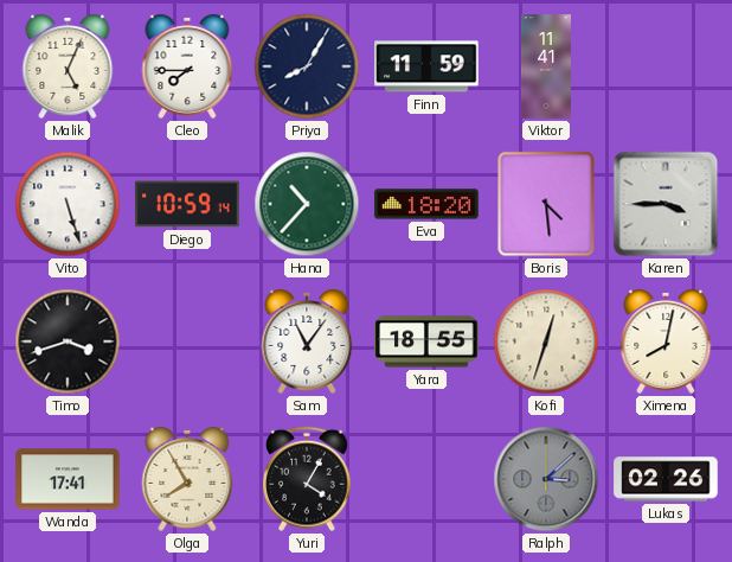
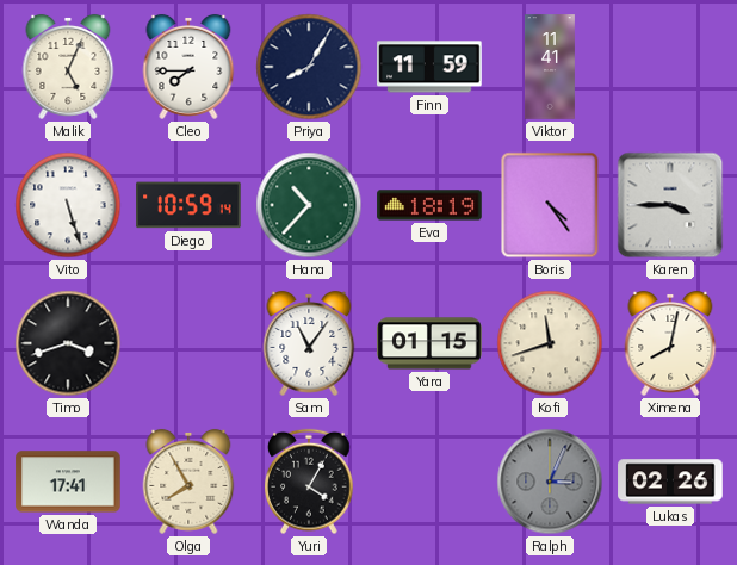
Eva: 18:20 -> 18:19
Boris: 4:29 -> 4:24
Yara: 18:55 -> 01:15
Kofi: 12:33 -> 11:42
Ralph: 3:08 -> 3:04
